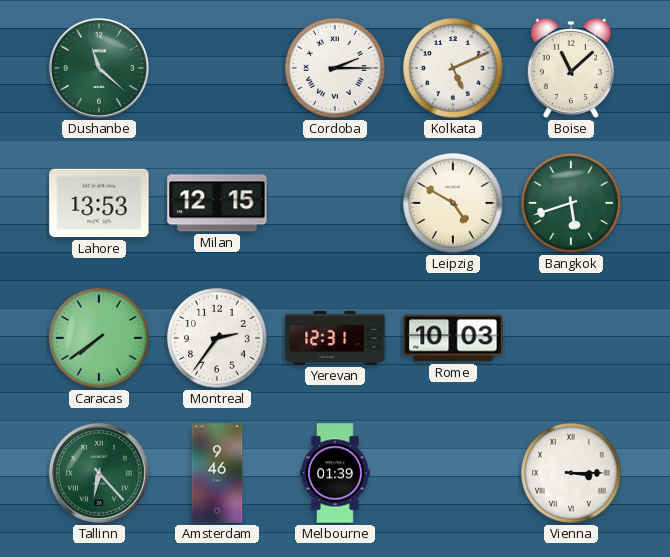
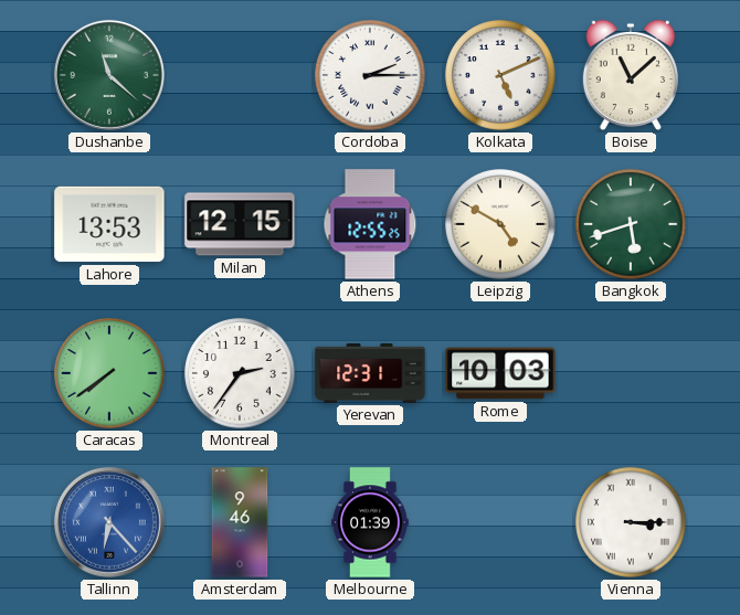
Athens: none -> 12:55
Tallinn dial: green -> blue
